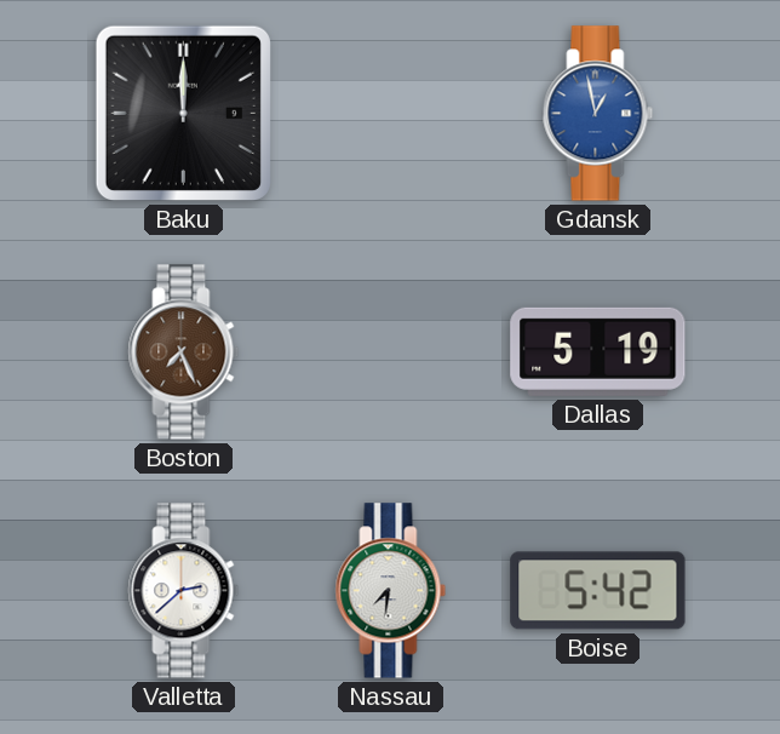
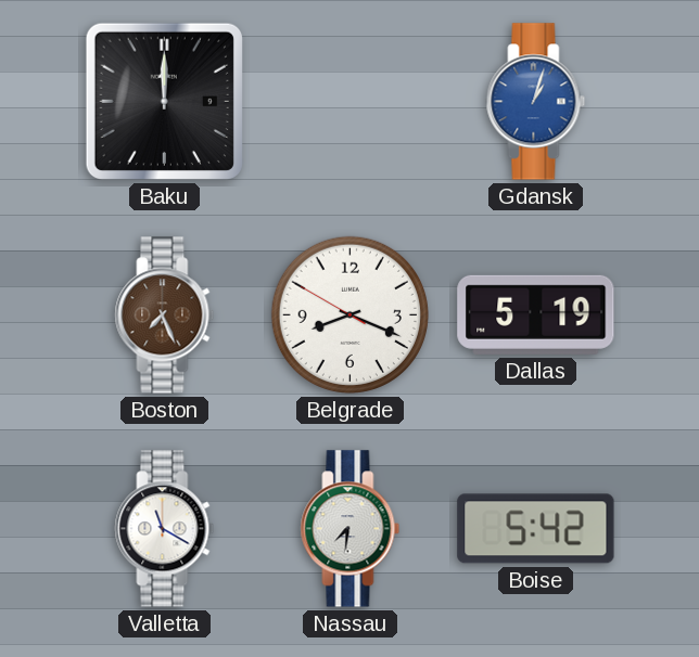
Gdansk: 12:58 -> 1:03
Belgrade: none -> 8:18
Valletta: 2:38 -> 11:20
